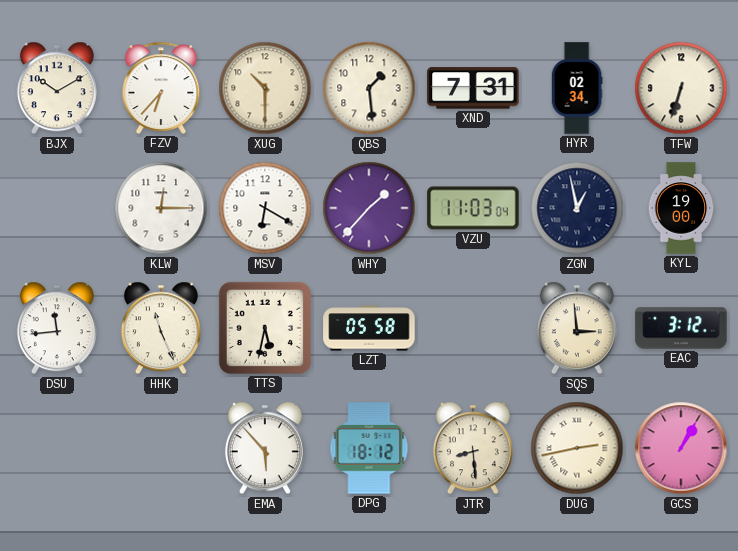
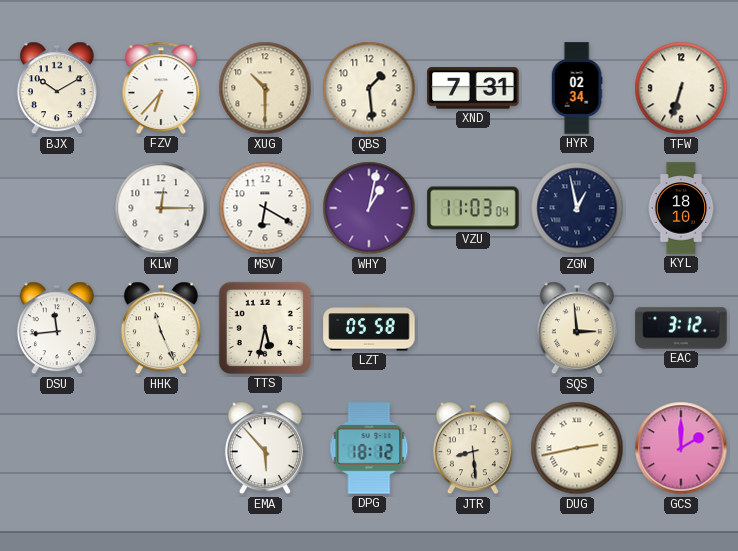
WHY: 1:37 -> 1:02
KYL: 19:00 -> 18:10
GCS: 1:05 -> 2:00
